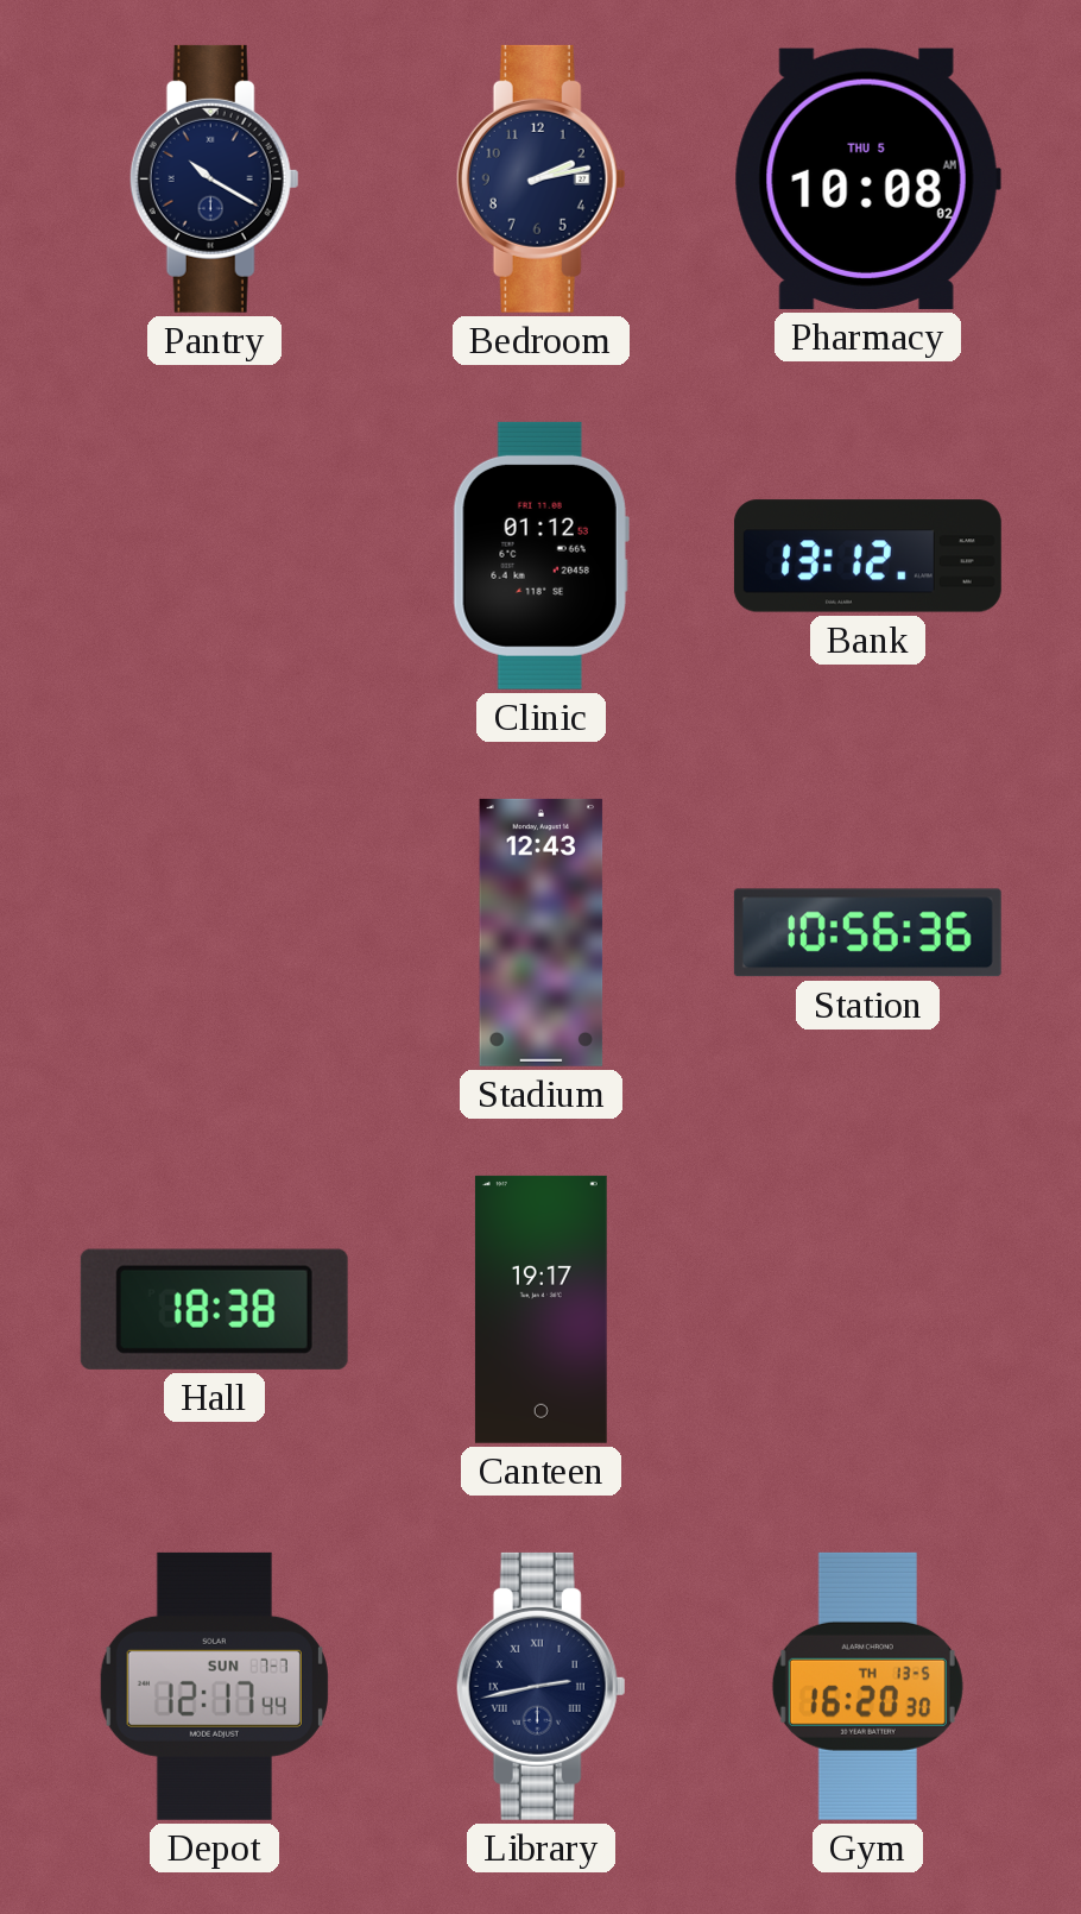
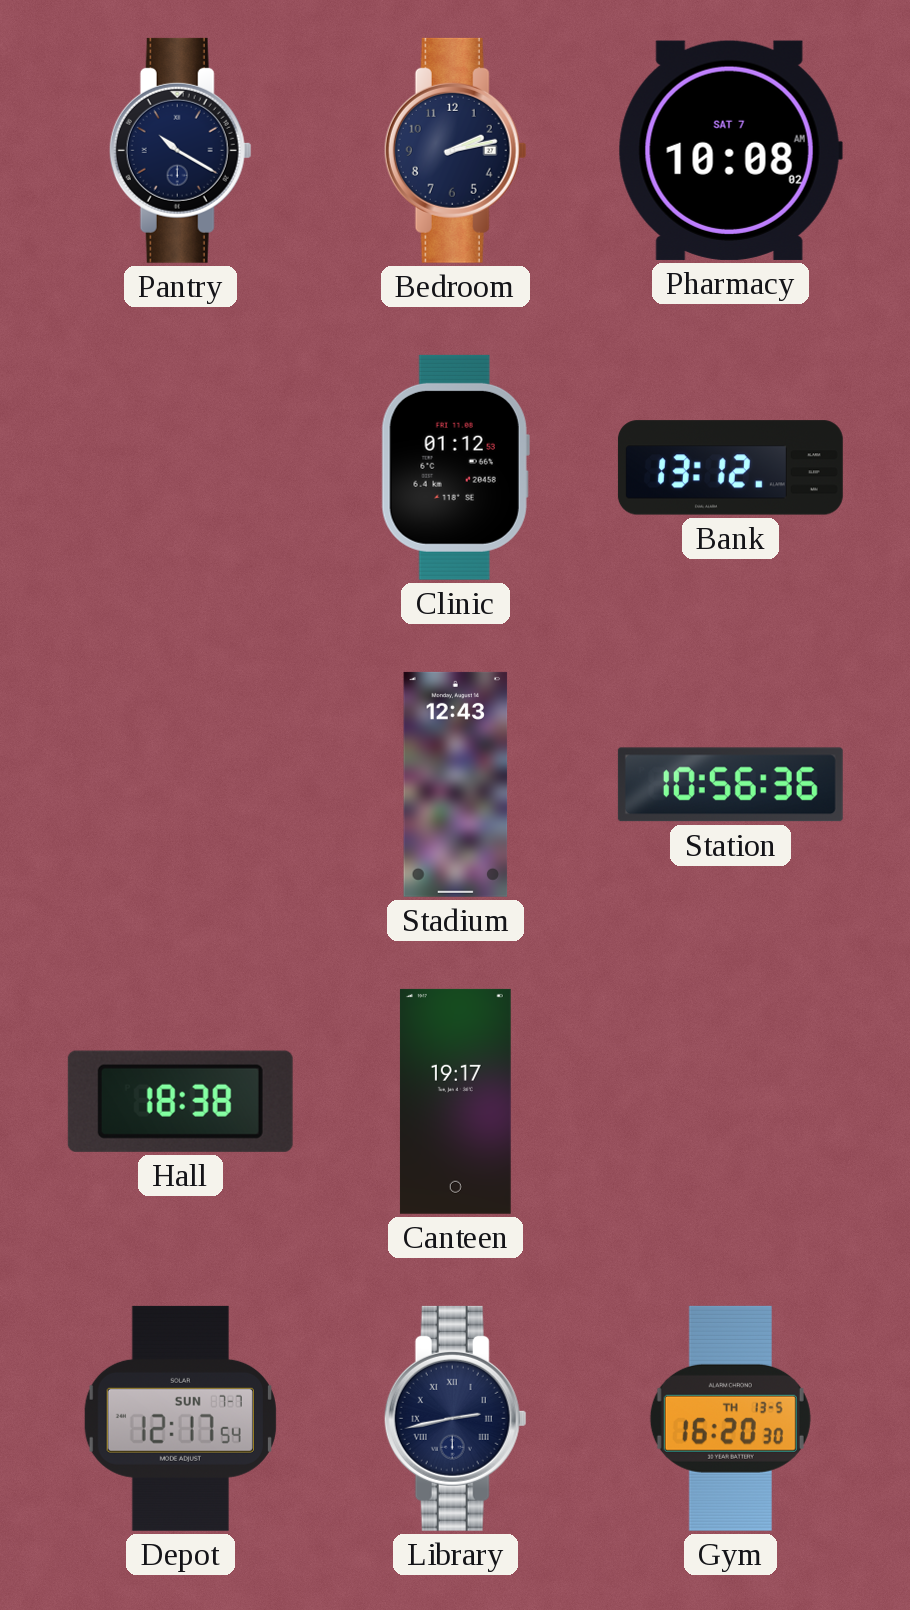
Pharmacy date: THU 5 -> SAT 7
Depot: 12:17:44 -> 12:17:54
